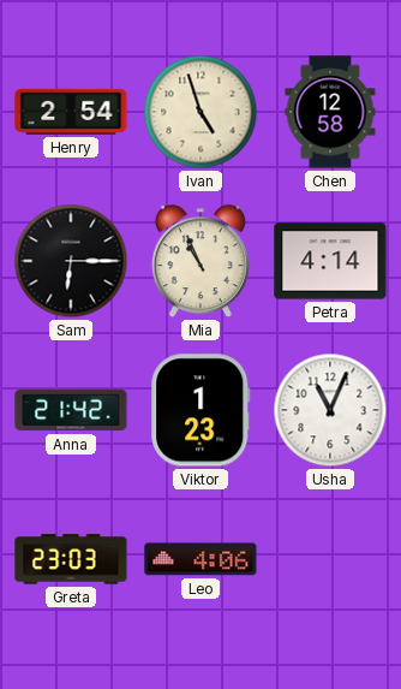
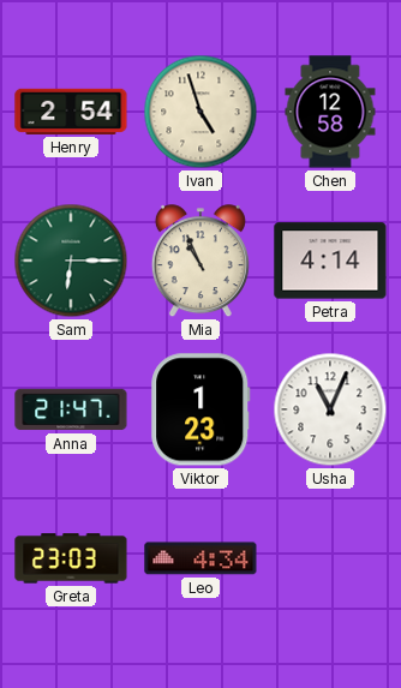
Sam dial: black -> green
Anna: 21:42 -> 21:47
Leo: 4:06 -> 4:34
